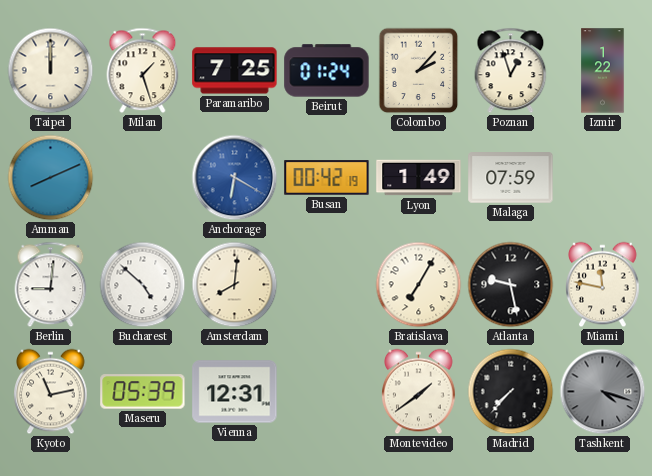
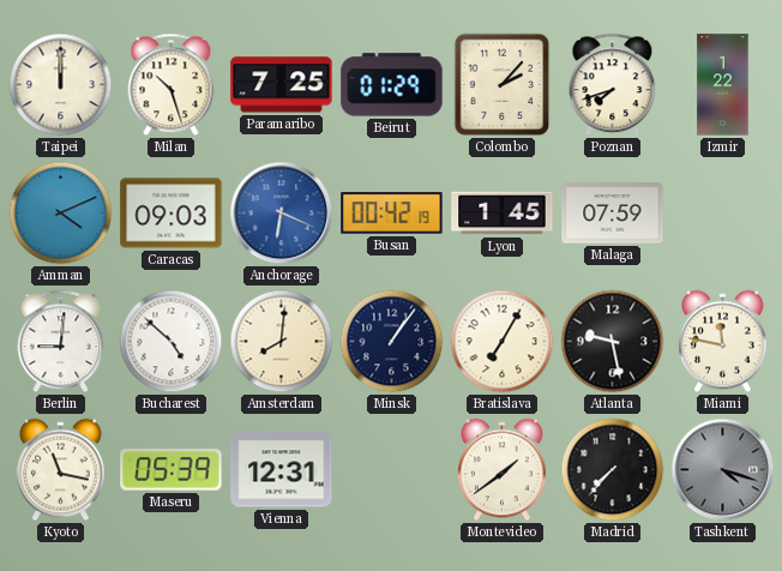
Milan: 1:27 -> 10:27
Beirut: 01:24 -> 01:29
Poznan: 12:57 -> 7:42
Amman: 8:11 -> 4:11
Caracas: none -> 09:03
Anchorage: 6:20 -> 6:19
Lyon: 1:49 -> 1:45
Minsk: none -> 1:06
Kyoto: 11:13 -> 11:17
